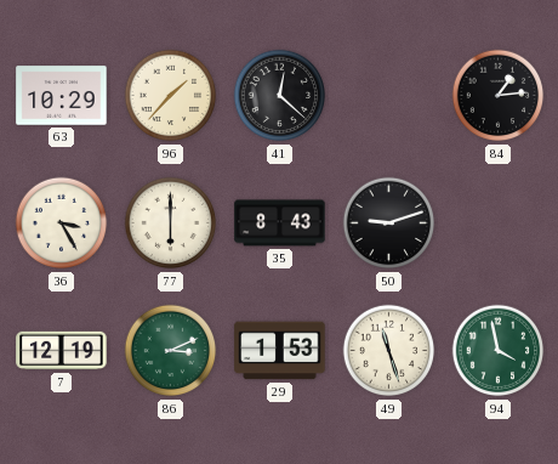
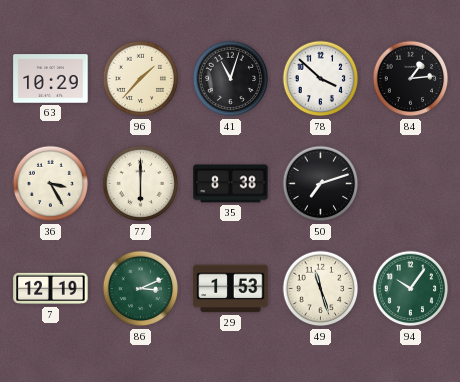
41: 12:22 -> 11:03
78: none -> 3:52
35: 8:43 -> 8:38
50: 9:12 -> 7:12
94: 3:58 -> 10:06
